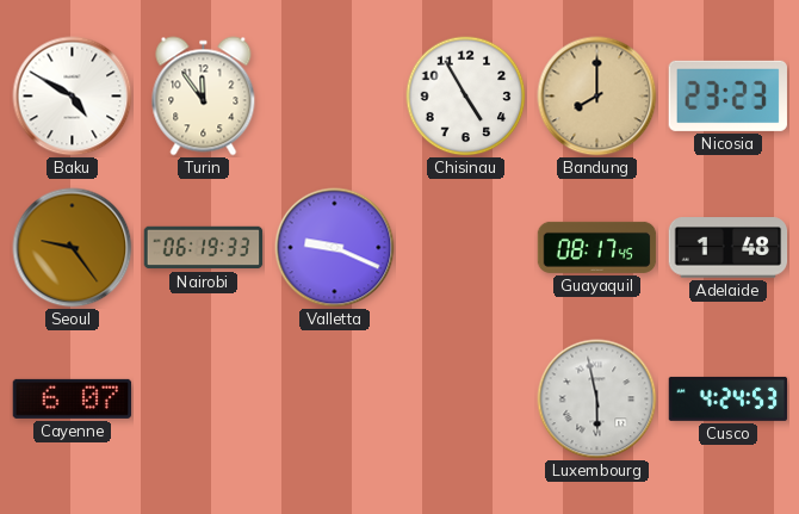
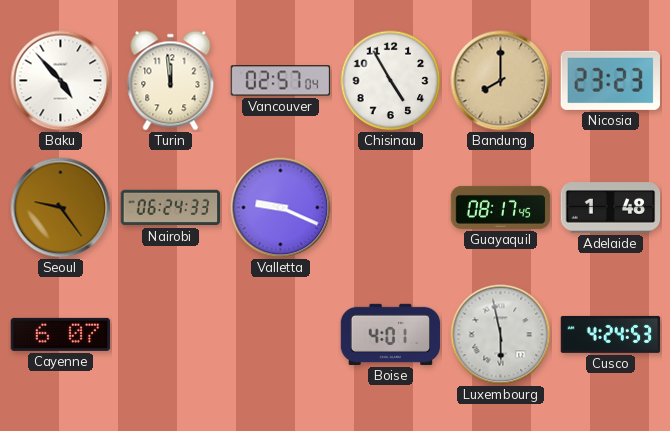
Baku: 4:50 -> 4:53
Turin: 11:54 -> 11:59
Vancouver: none -> 02:57
Nairobi: 06:19 -> 06:24
Boise: none -> 4:01
